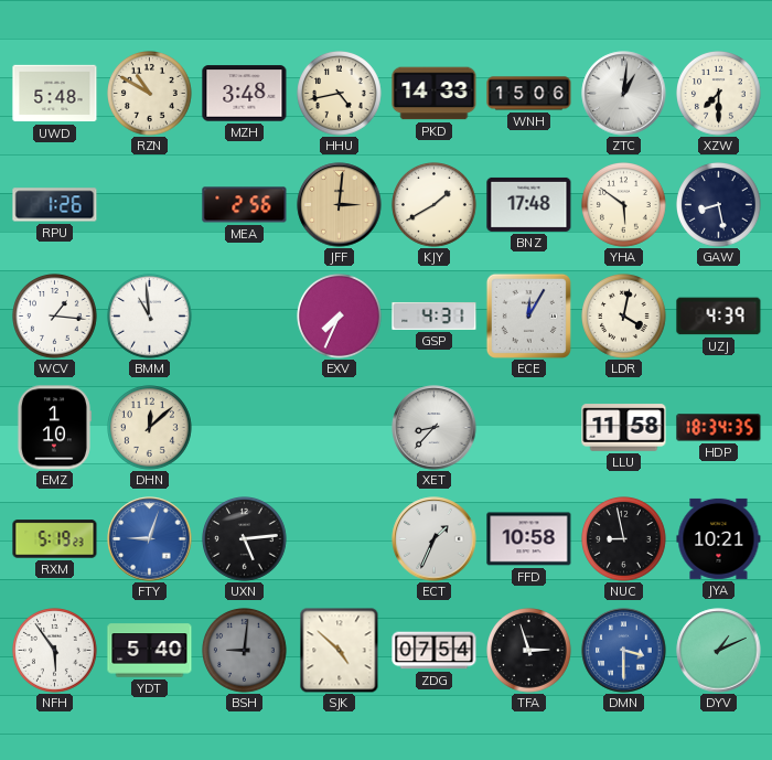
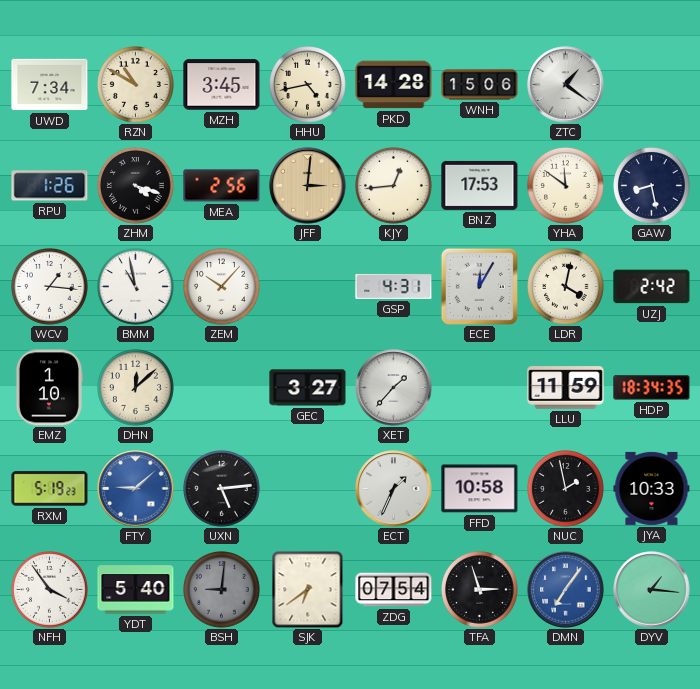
UWD: 5:48 -> 7:34
MZH: 3:48 -> 3:45
PKD: 14:33 -> 14:28
ZTC: 1:01 -> 1:21
XZW: 7:30 -> none
ZHM: none -> 4:18
KJY: 1:40 -> 12:44
BNZ: 17:48 -> 17:53
YHA: 5:51 -> 11:51
BMM: 10:59 -> 10:58
ZEM: none -> 10:07
EXV: 7:34 -> none
UZJ: 4:39 -> 2:42
GEC: none -> 3:27
XET: 8:37 -> 1:37
LLU: 11:58 -> 11:59
FTY: 9:03 -> 9:08
NUC: 8:58 -> 1:58
JYA: 10:21 -> 10:33
NFH: 5:54 -> 3:54
SJK: 4:52 -> 6:39
DMN: 3:30 -> 7:06
DYV: 1:11 -> 1:16
